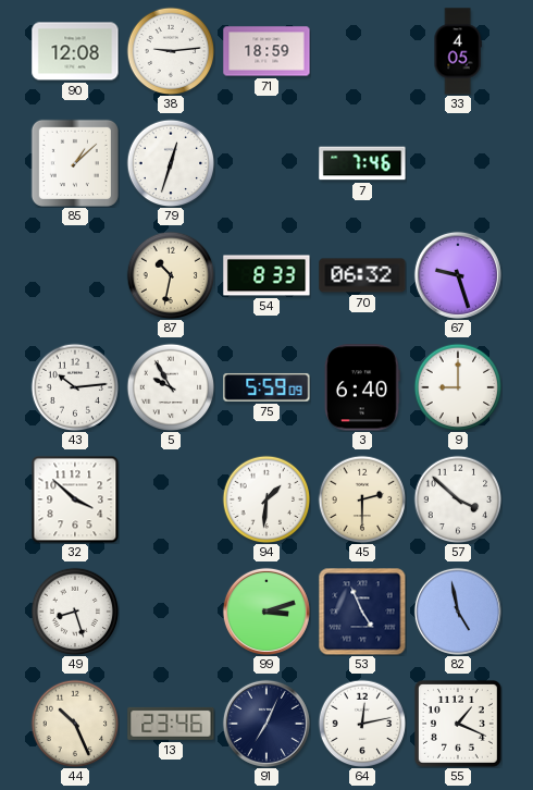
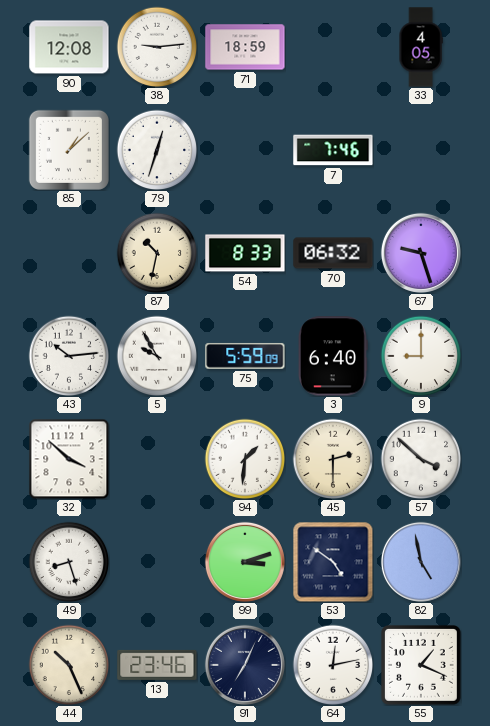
53: 4:56 -> 4:51
